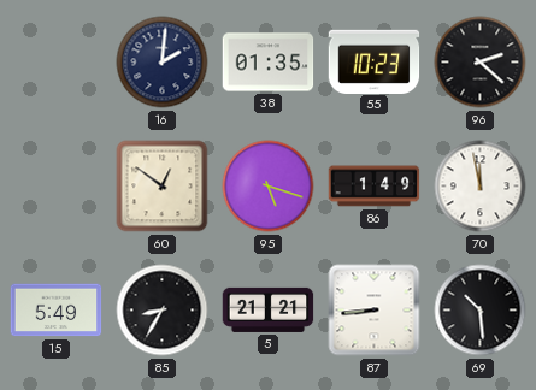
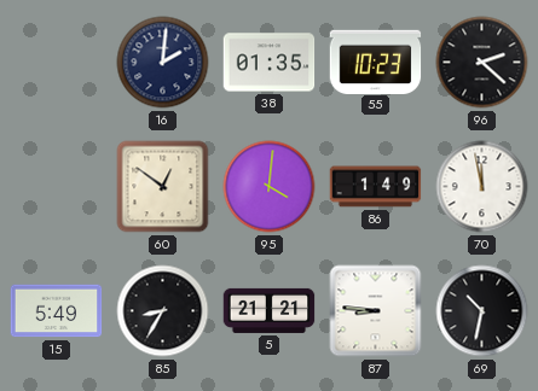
95: 5:18 -> 4:01
87: 8:44 -> 8:46
69: 10:29 -> 10:32
